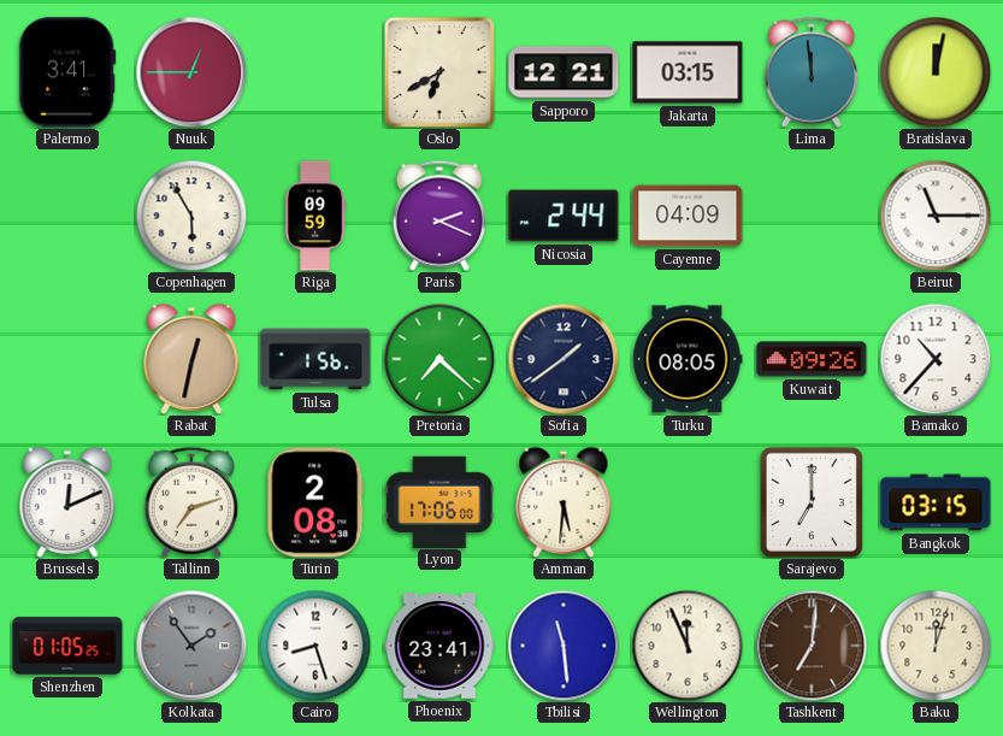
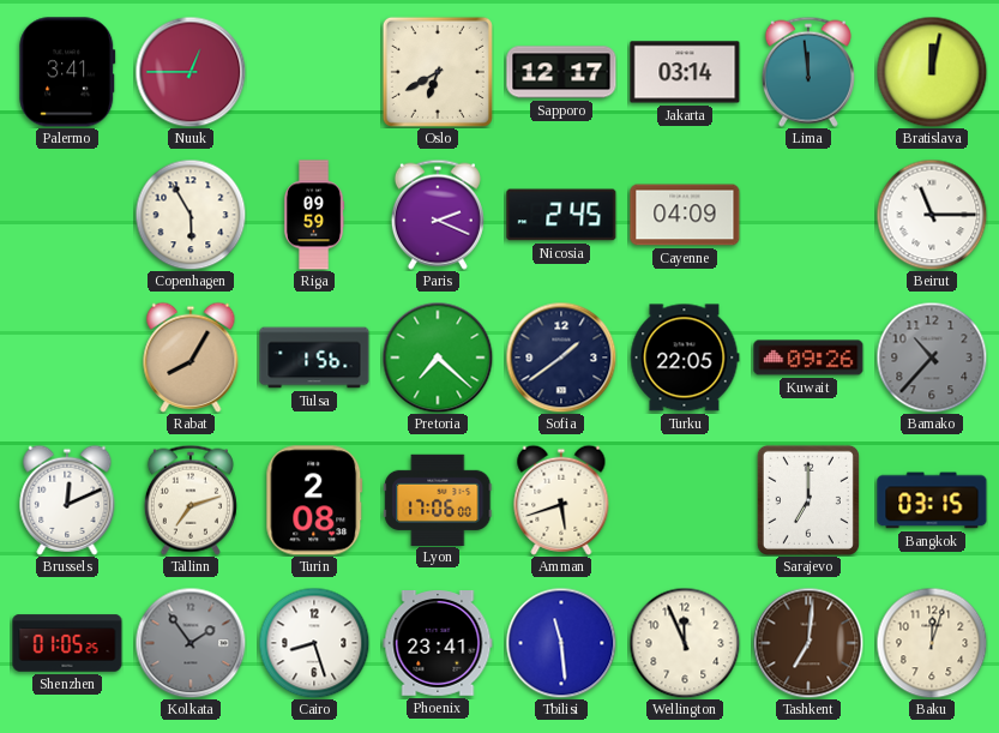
Sapporo: 12:21 -> 12:17
Jakarta: 03:15 -> 03:14
Nicosia: 2:44 -> 2:45
Rabat: 12:32 -> 8:05
Turku: 08:05 -> 22:05
Bamako dial: white -> grey
Amman: 5:31 -> 5:42
